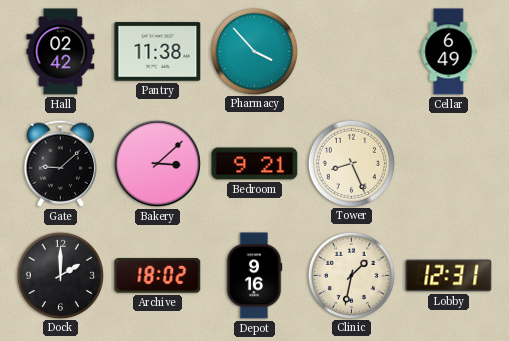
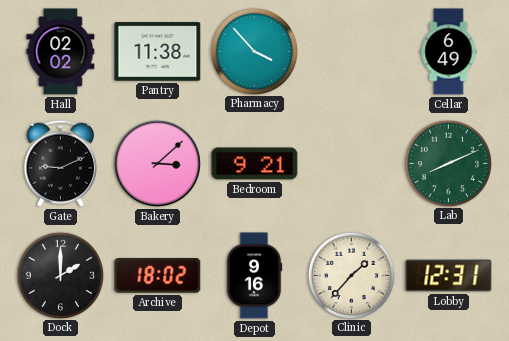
Hall: 02:42 -> 02:02
Gate: 9:08 -> 9:11
Tower: 8:26 -> none
Lab: none -> 8:11
Clinic: 1:32 -> 1:37
